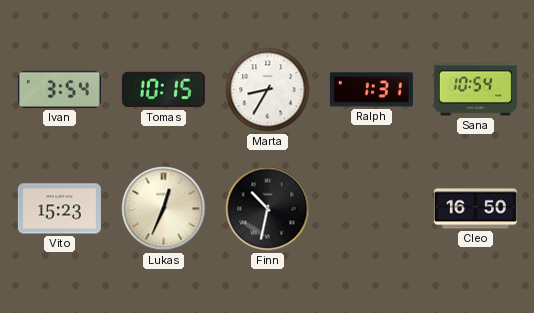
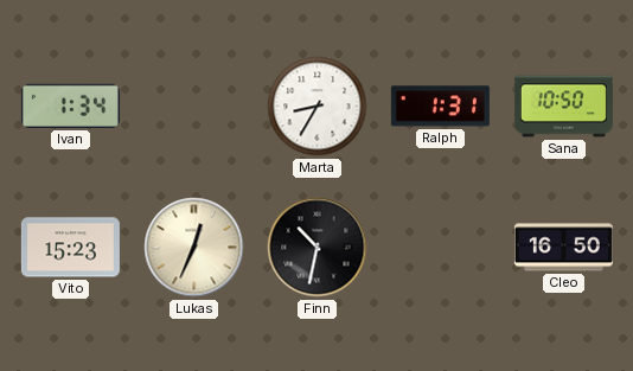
Ivan: 3:54 -> 1:34
Tomas: 10:15 -> none
Sana: 10:54 -> 10:50
